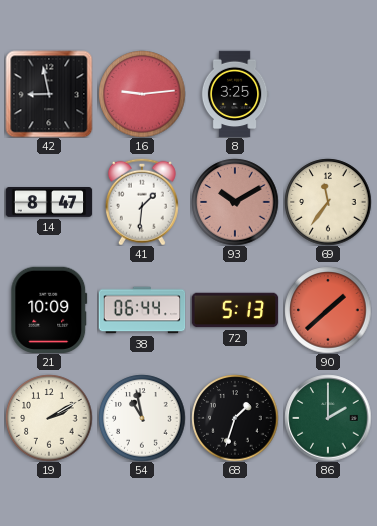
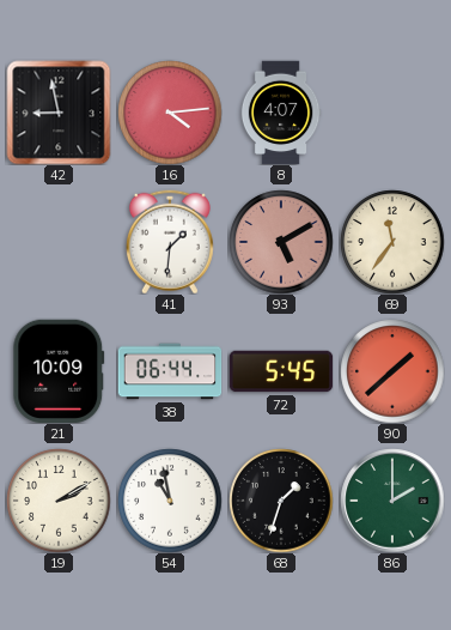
16: 9:14 -> 4:14
8: 3:25 -> 4:07
14: 8:47 -> none
93: 10:10 -> 5:10
72: 5:13 -> 5:45
